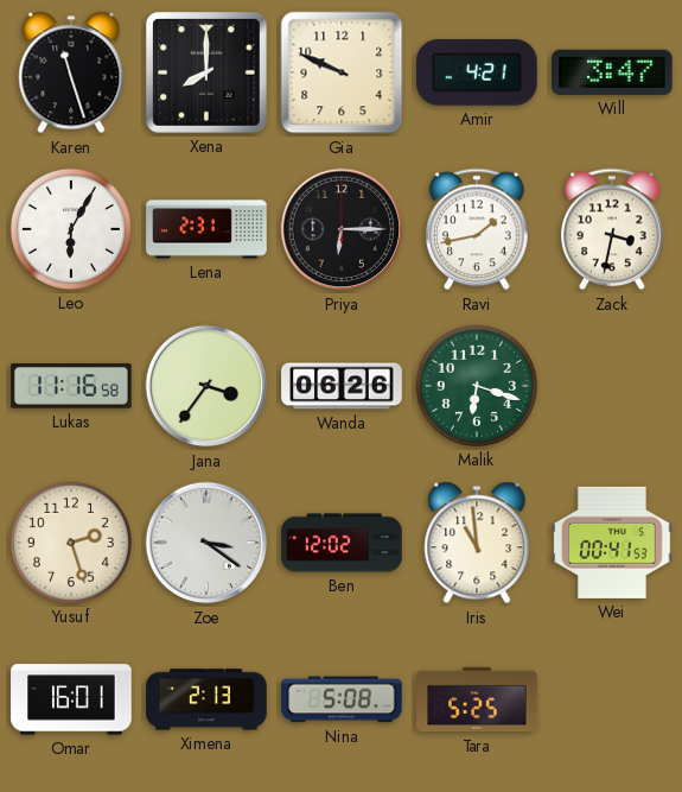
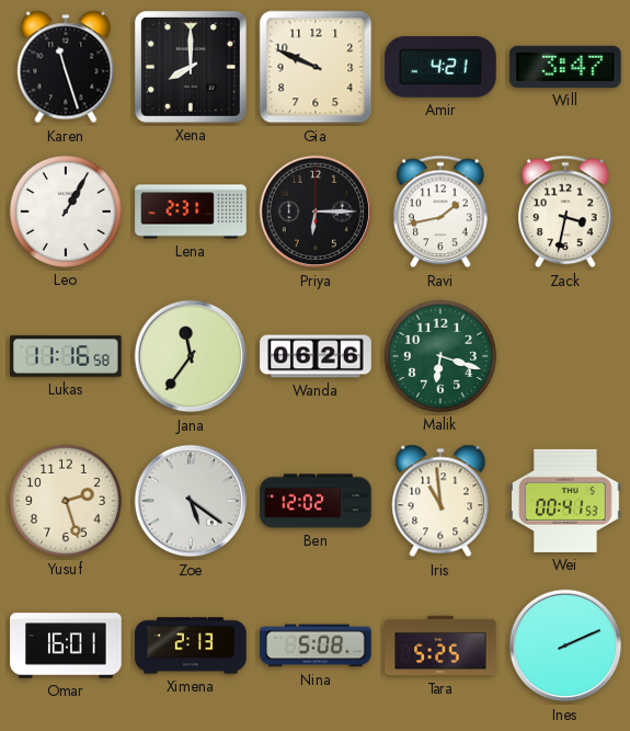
Leo: 6:05 -> 1:05
Jana: 3:36 -> 11:36
Zoe: 3:21 -> 5:21
Ines: none -> 2:11
